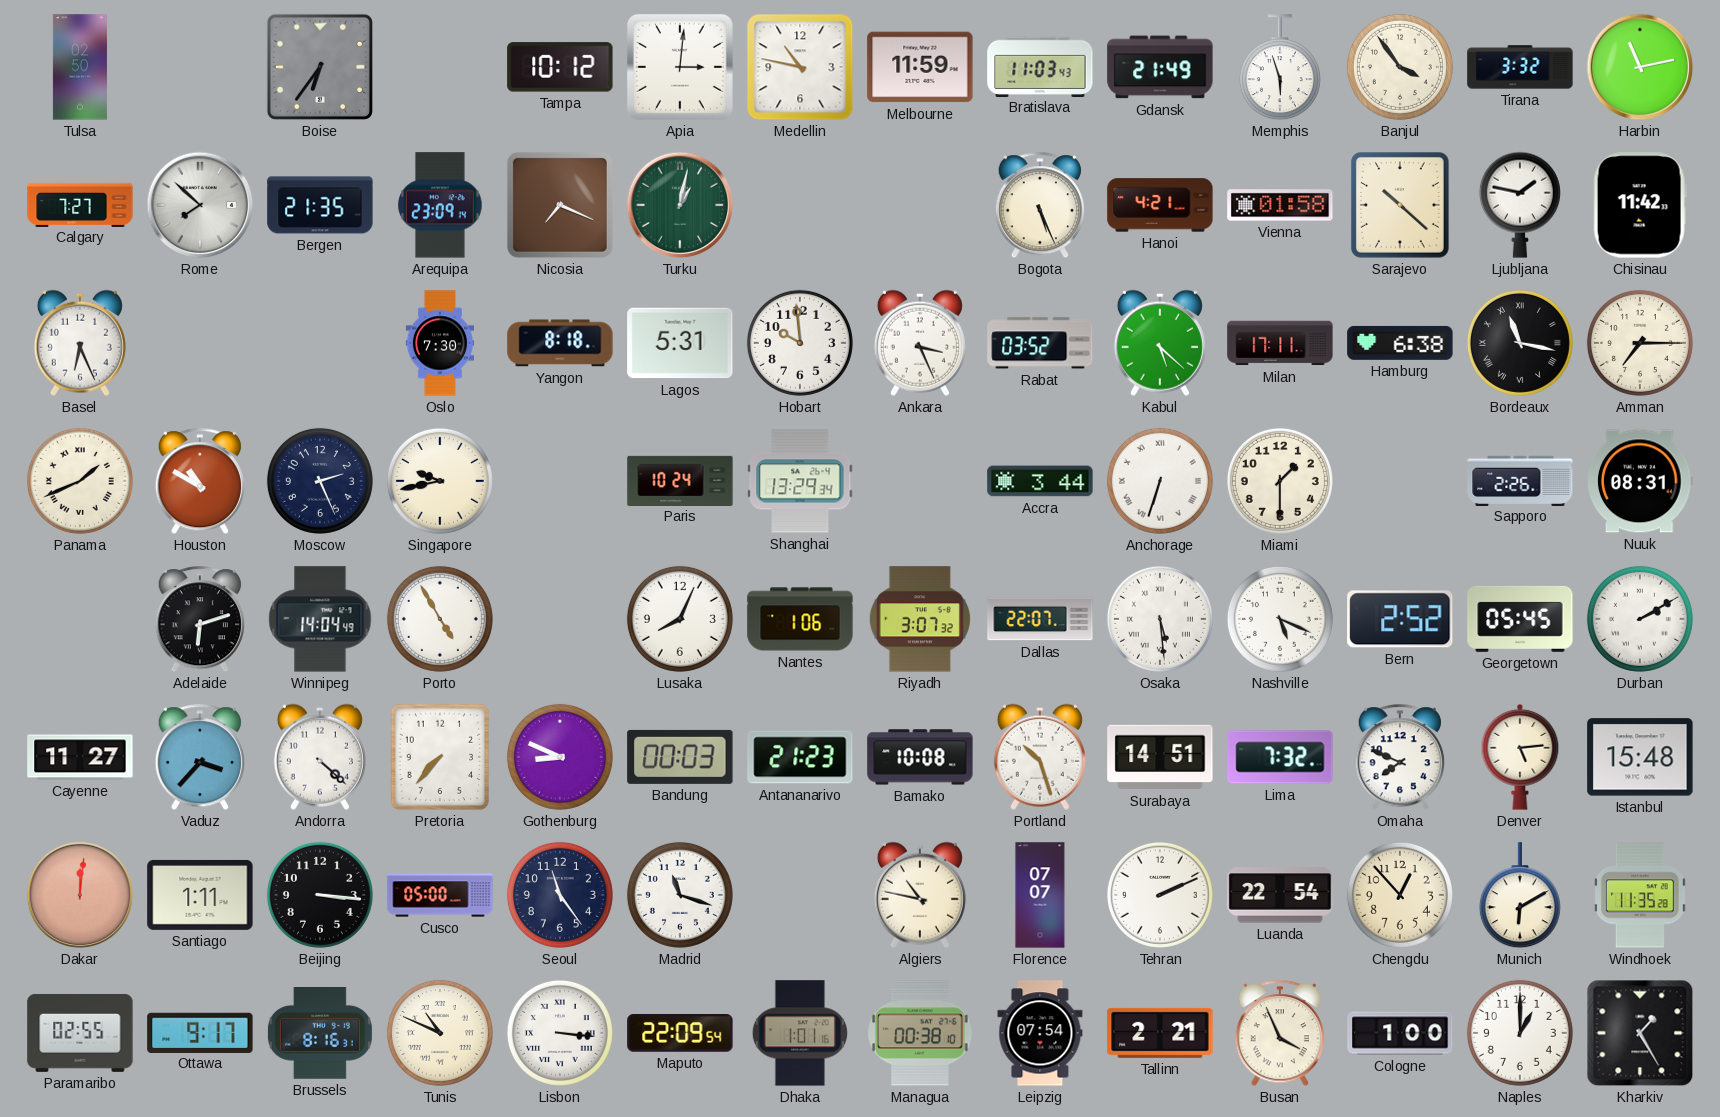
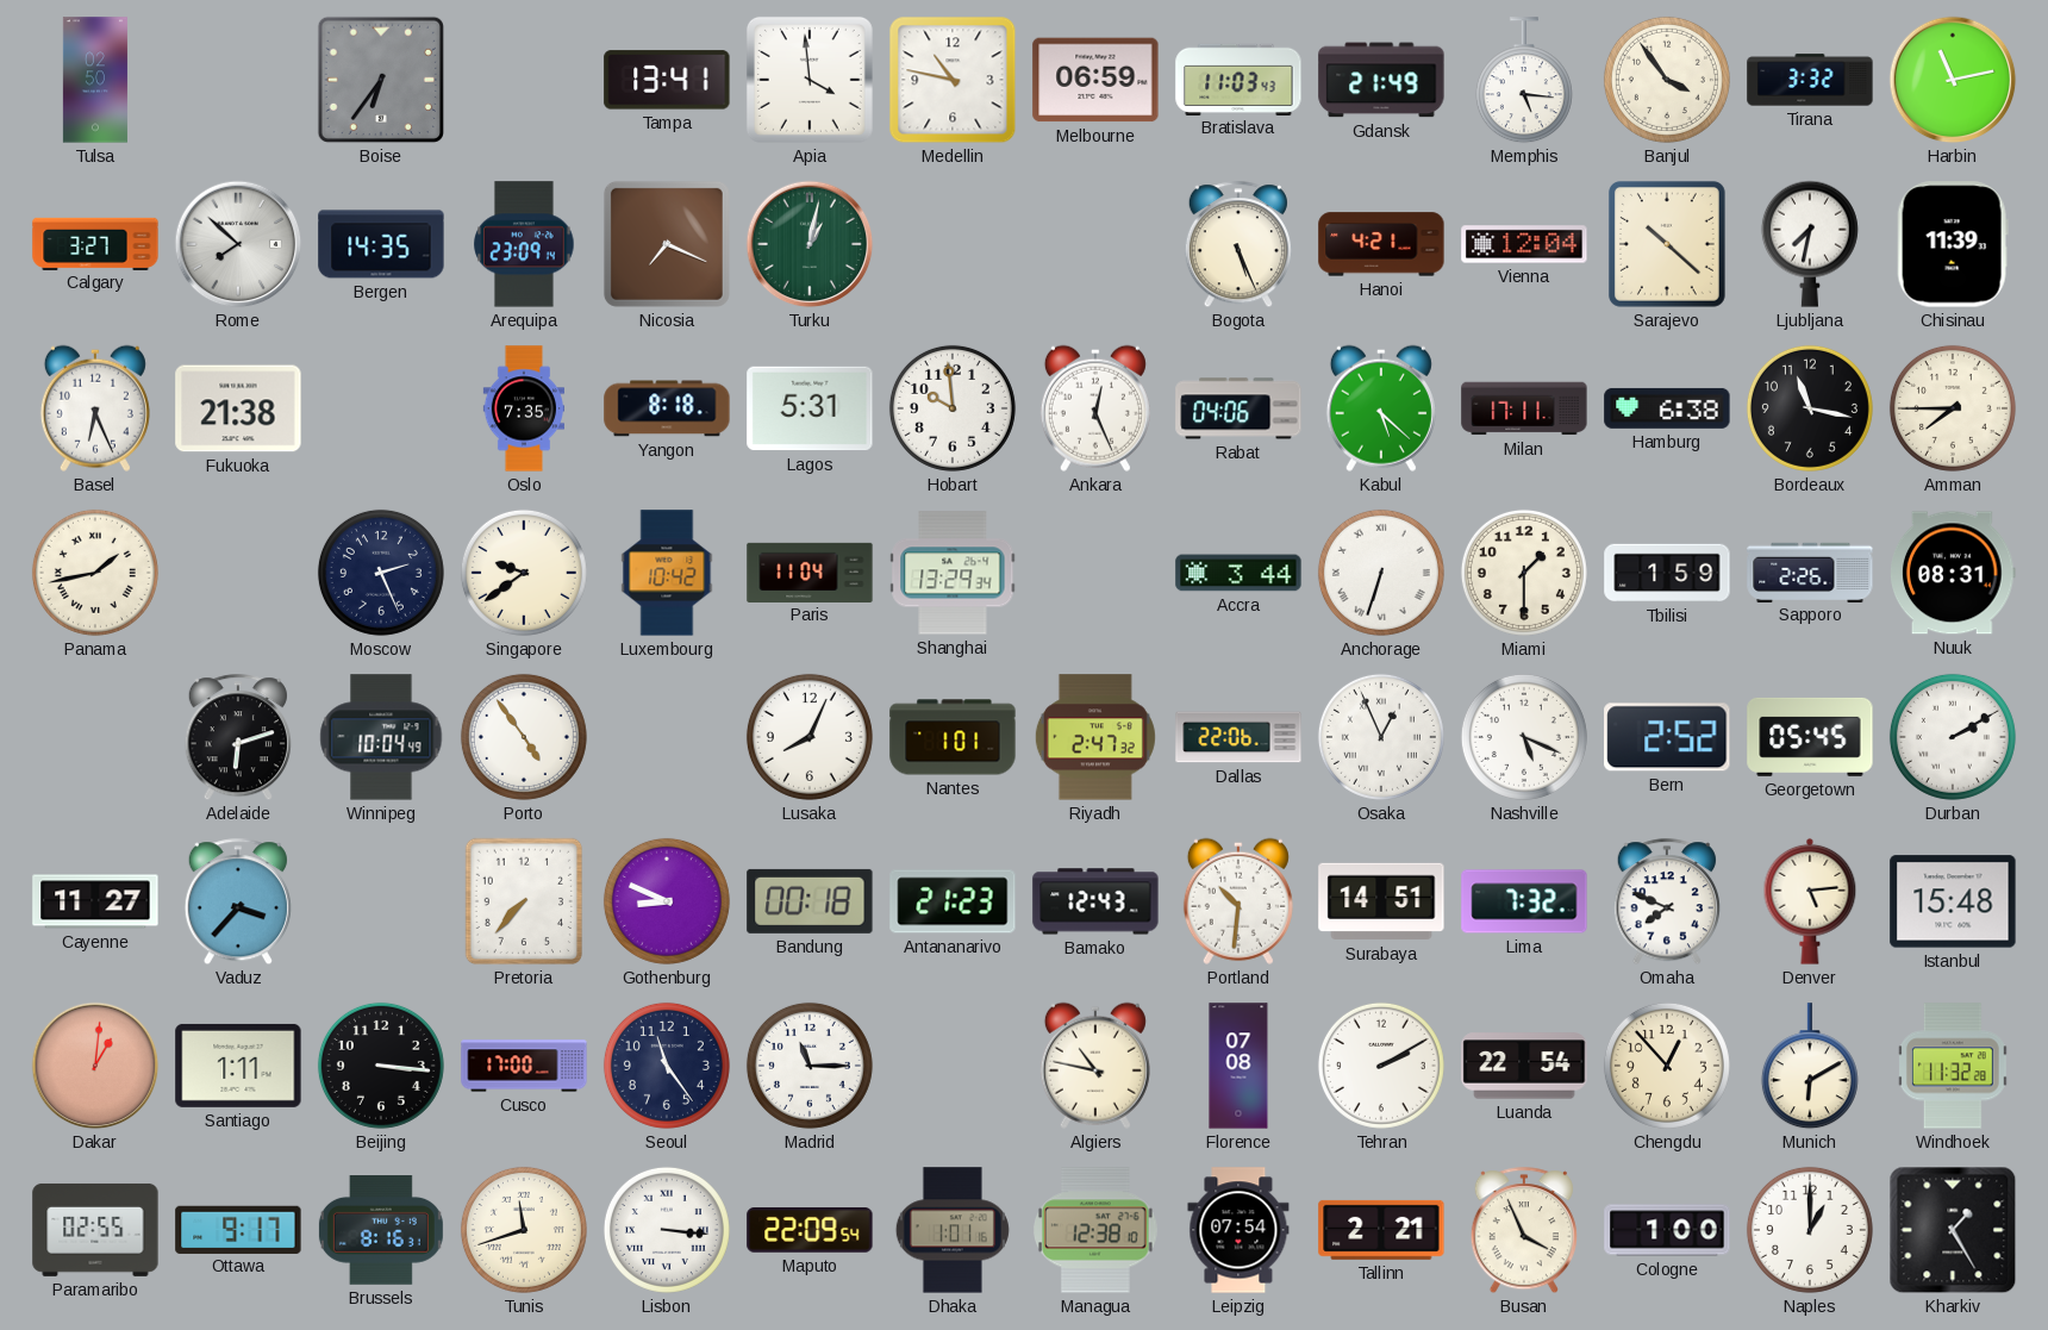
Tampa: 10:12 -> 13:41
Apia: 3:01 -> 3:59
Melbourne: 11:59 -> 06:59
Memphis: 5:57 -> 5:16
Calgary: 7:27 -> 3:27
Bergen: 21:35 -> 14:35
Vienna: 01:58 -> 12:04
Ljubljana: 1:47 -> 7:32
Chisinau: 11:42 -> 11:39
Fukuoka: none -> 21:38
Oslo: 7:30 -> 7:35
Ankara: 3:26 -> 12:26
Rabat: 03:52 -> 04:06
Bordeaux numerals: Roman -> Arabic
Amman: 7:15 -> 7:45
Panama: 1:41 -> 1:43
Houston: 10:50 -> none
Singapore: 9:43 -> 9:39
Luxembourg: none -> 10:42
Paris: 10:24 -> 11:04
Tbilisi: none -> 1:59
Winnipeg: 14:04 -> 10:04
Porto: 4:55 -> 4:54
Nantes: 1:06 -> 1:01
Riyadh: 3:07 -> 2:47
Dallas: 22:07 -> 22:06
Osaka: 5:29 -> 12:56
Andorra: 4:22 -> none
Bandung: 00:03 -> 00:18
Bamako: 10:08 -> 12:43
Portland: 10:27 -> 10:31
Dakar: 12:01 -> 1:01
Cusco: 05:00 -> 17:00
Madrid: 11:18 -> 11:15
Florence: 07:07 -> 07:08
Tehran: 2:11 -> 2:10
Windhoek: 11:35 -> 11:32
Tunis: 10:49 -> 11:42
Managua: 00:38 -> 12:38
